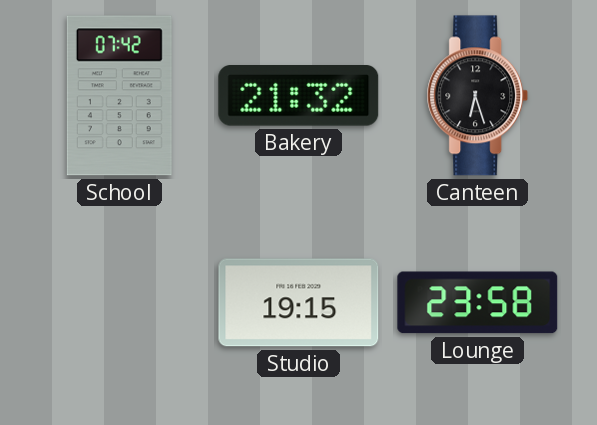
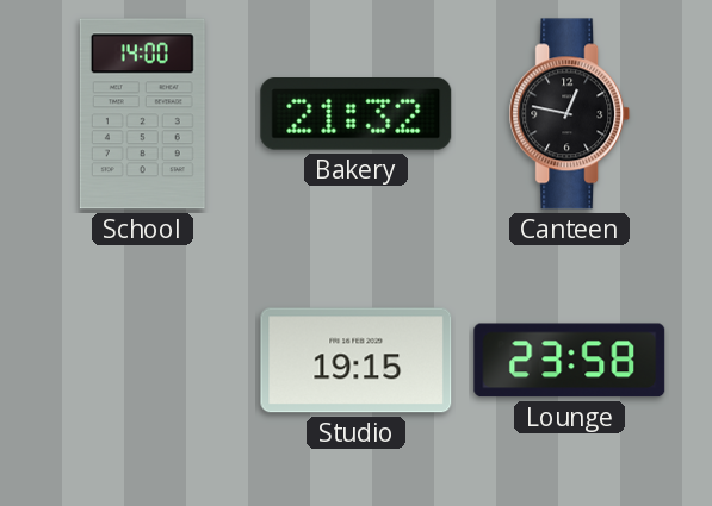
School: 07:42 -> 14:00
Canteen: 6:27 -> 12:47
